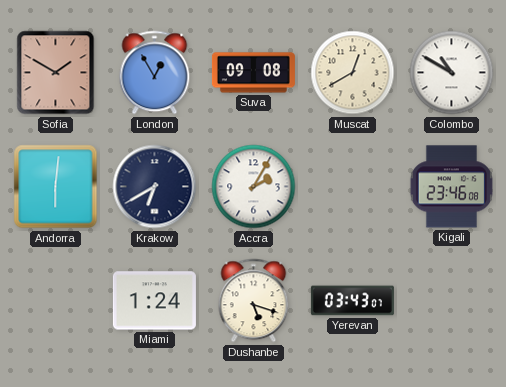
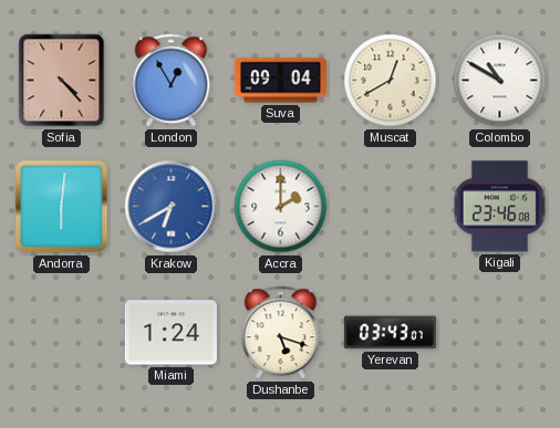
Sofia: 1:50 -> 4:23
Suva: 09:08 -> 09:04
Krakow dial: navy -> blue
Accra: 2:05 -> 2:00
